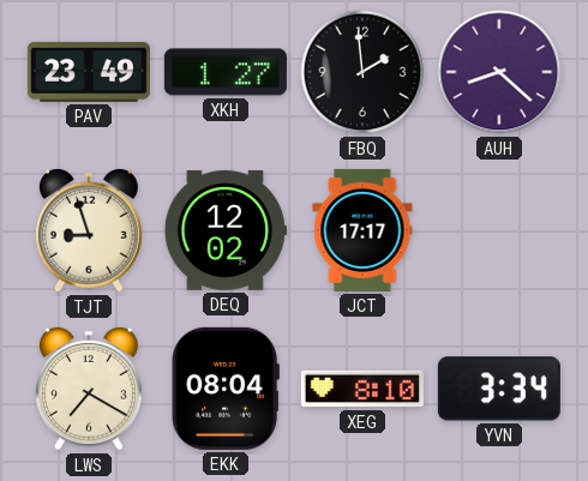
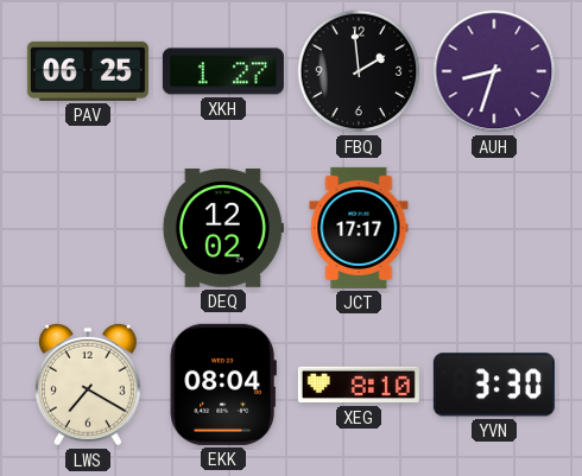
PAV: 23:49 -> 06:25
AUH: 8:22 -> 8:33
TJT: 8:57 -> none
YVN: 3:34 -> 3:30
